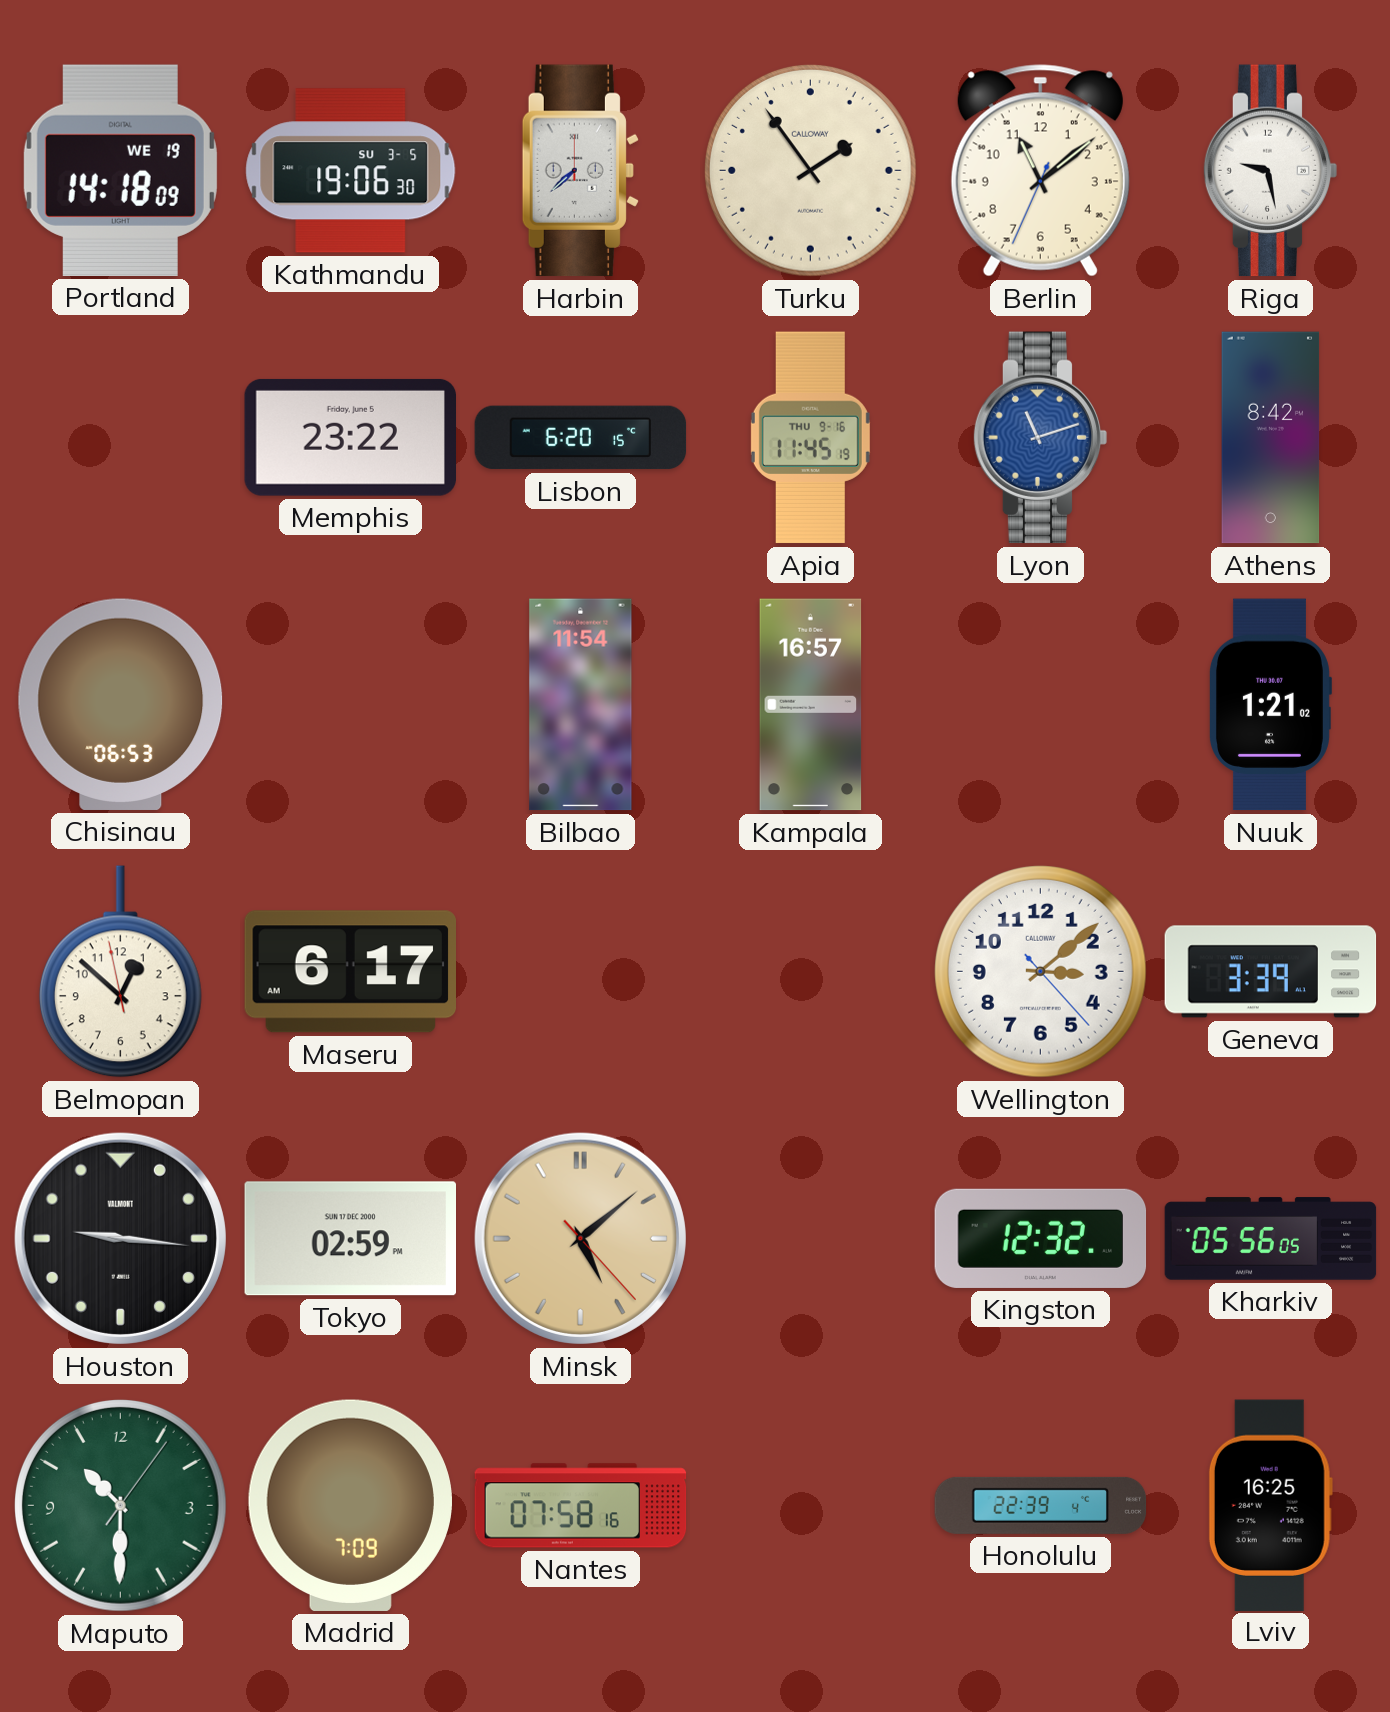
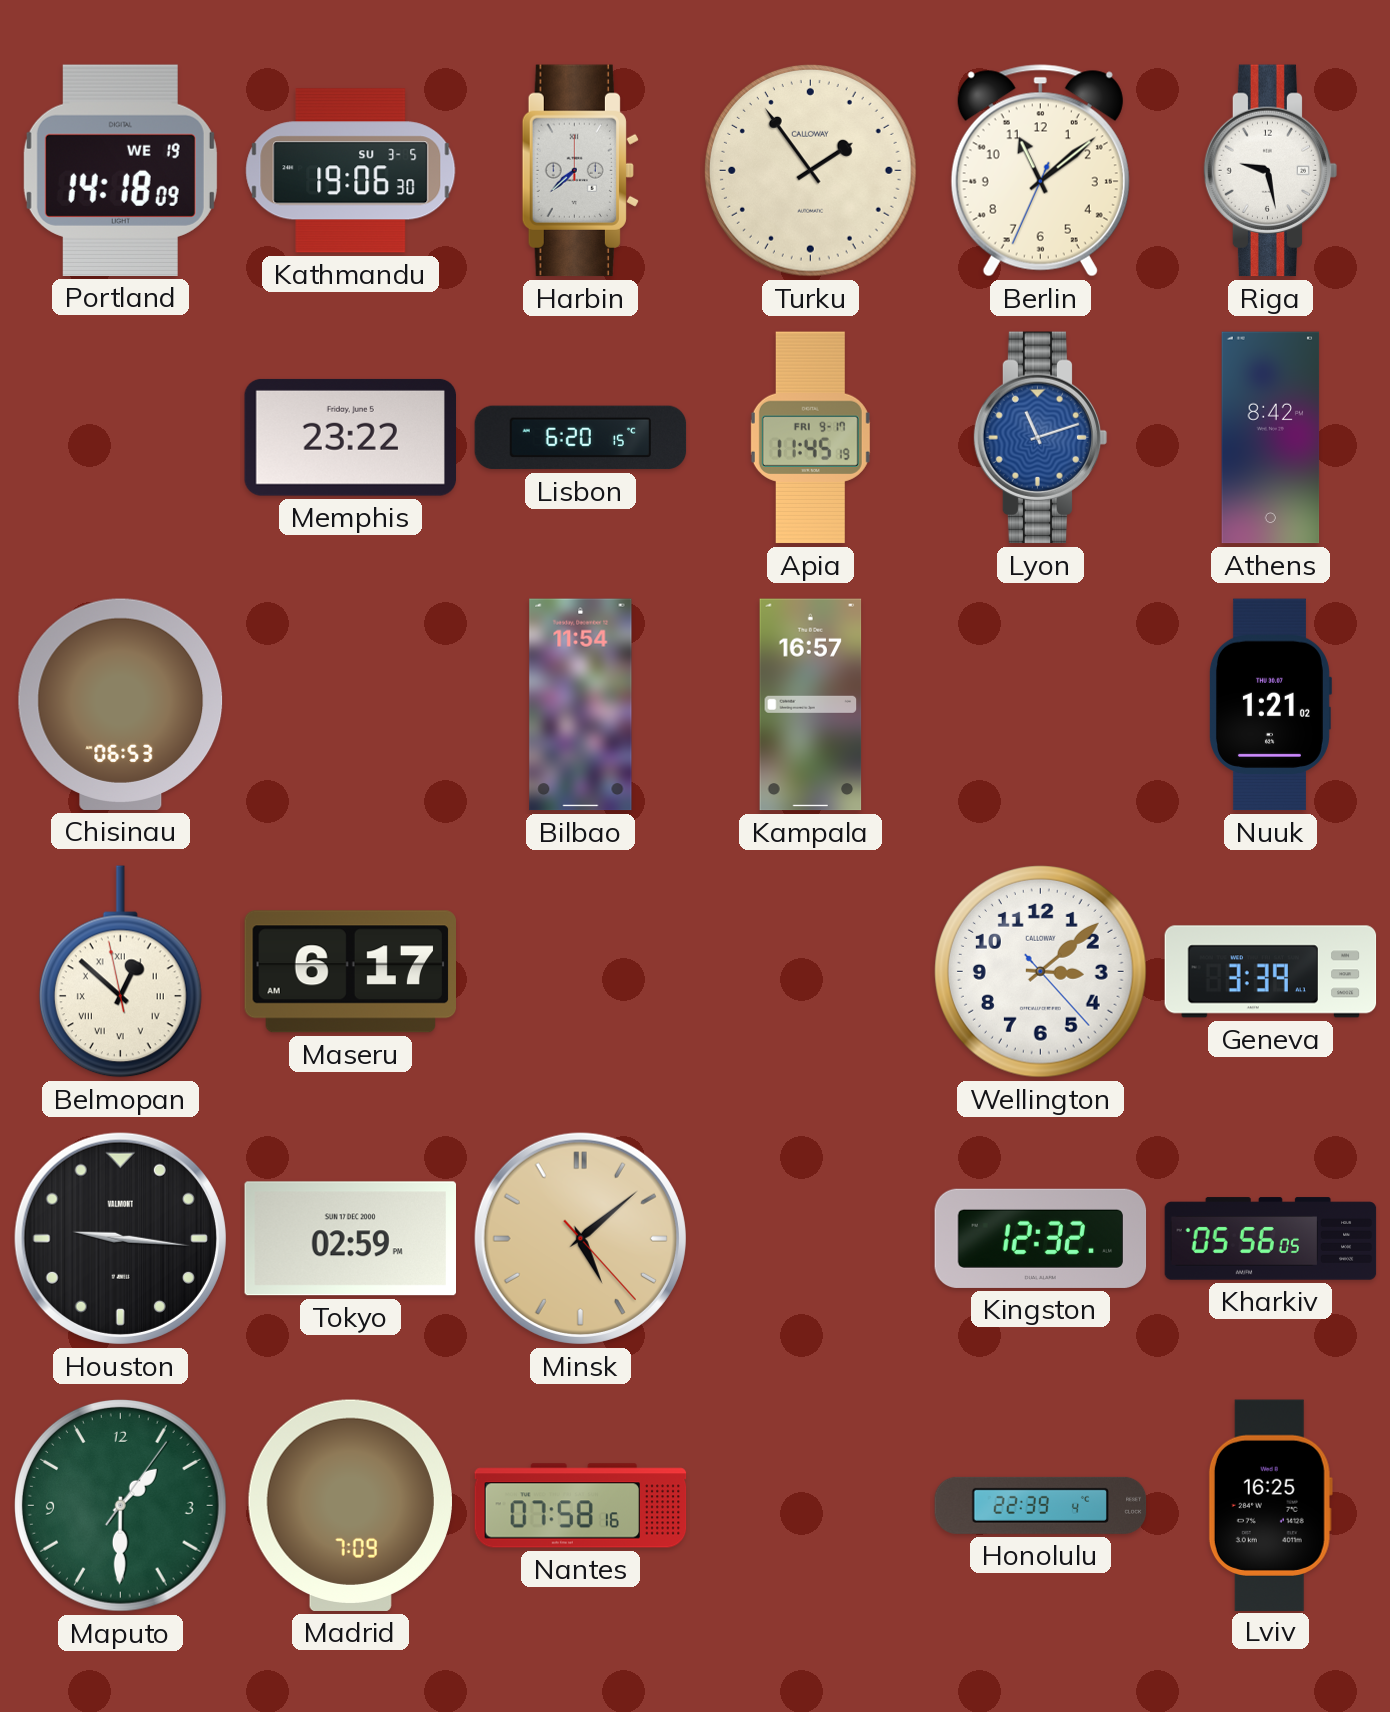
Apia date: THU 9-16 -> FRI 9-17
Belmopan numerals: Arabic -> Roman
Maputo: 10:30 -> 1:30
